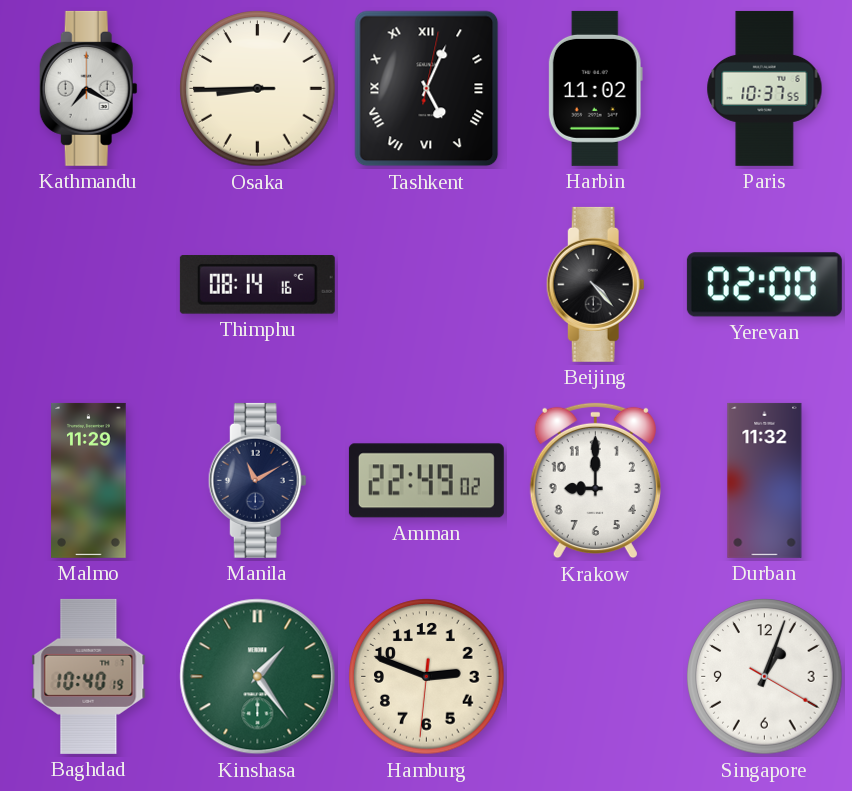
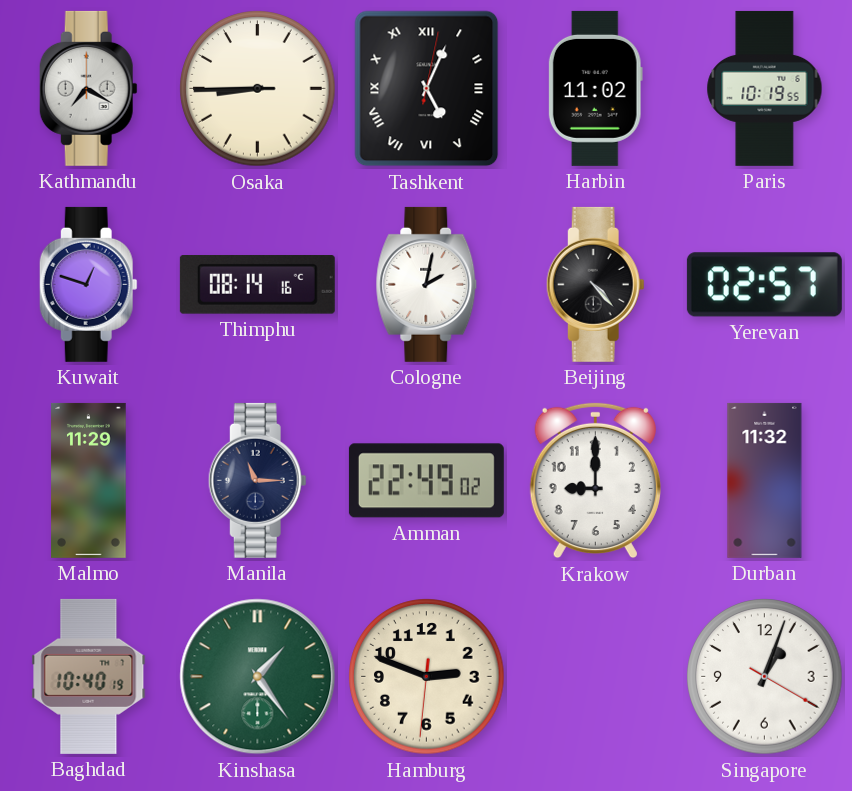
Paris: 10:37 -> 10:19
Kuwait: none -> 12:48
Cologne: none -> 2:02
Yerevan: 02:00 -> 02:57
Manila: 11:10 -> 11:15
